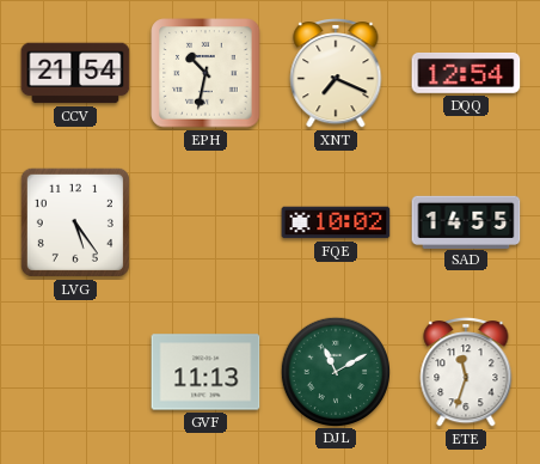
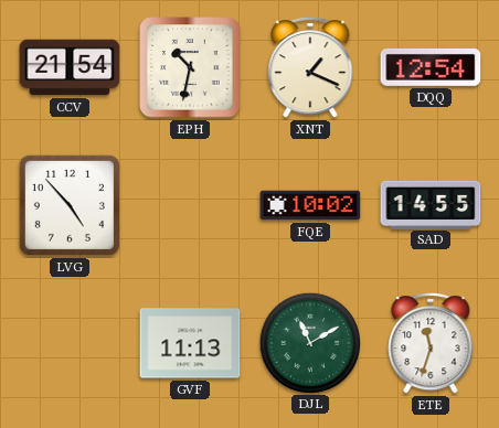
XNT: 7:19 -> 1:19
LVG: 5:24 -> 4:53
